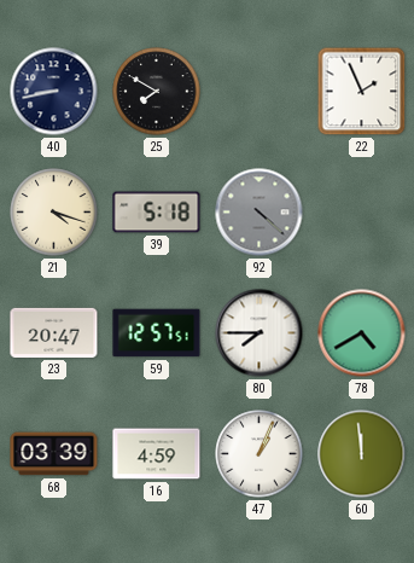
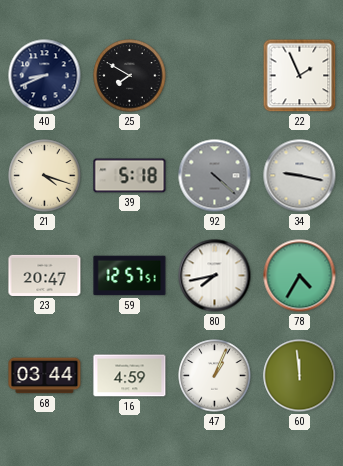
40: 8:43 -> 8:41
34: none -> 9:17
80: 7:45 -> 7:43
78: 4:40 -> 4:35
68: 03:39 -> 03:44
